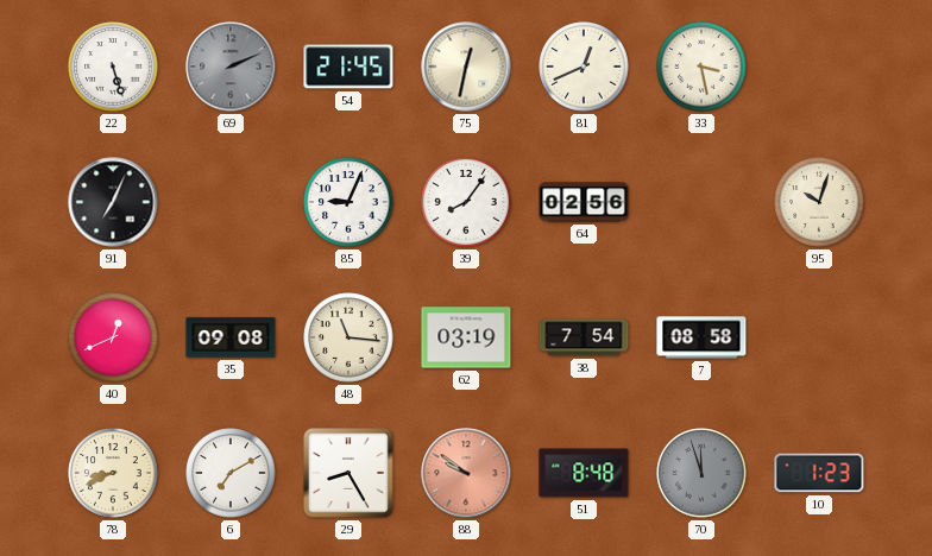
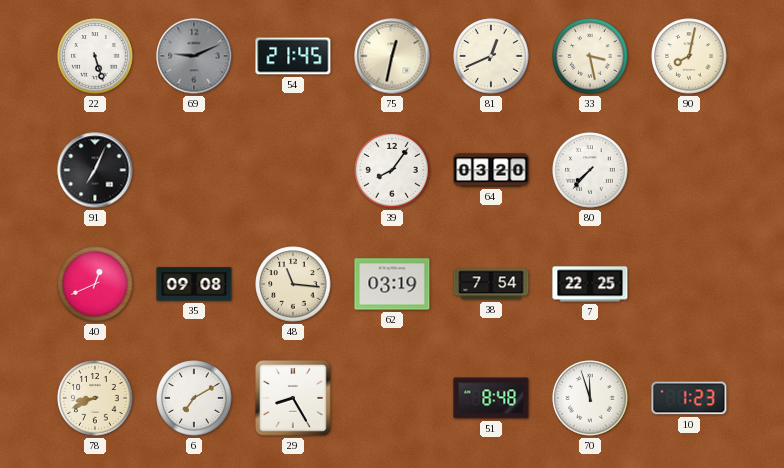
69: 2:11 -> 9:11
90: none -> 8:02
85: 9:04 -> none
64: 02:56 -> 03:20
80: none -> 7:37
95: 10:03 -> none
7: 08:58 -> 22:25
88: 9:51 -> none
70 dial: grey -> white
